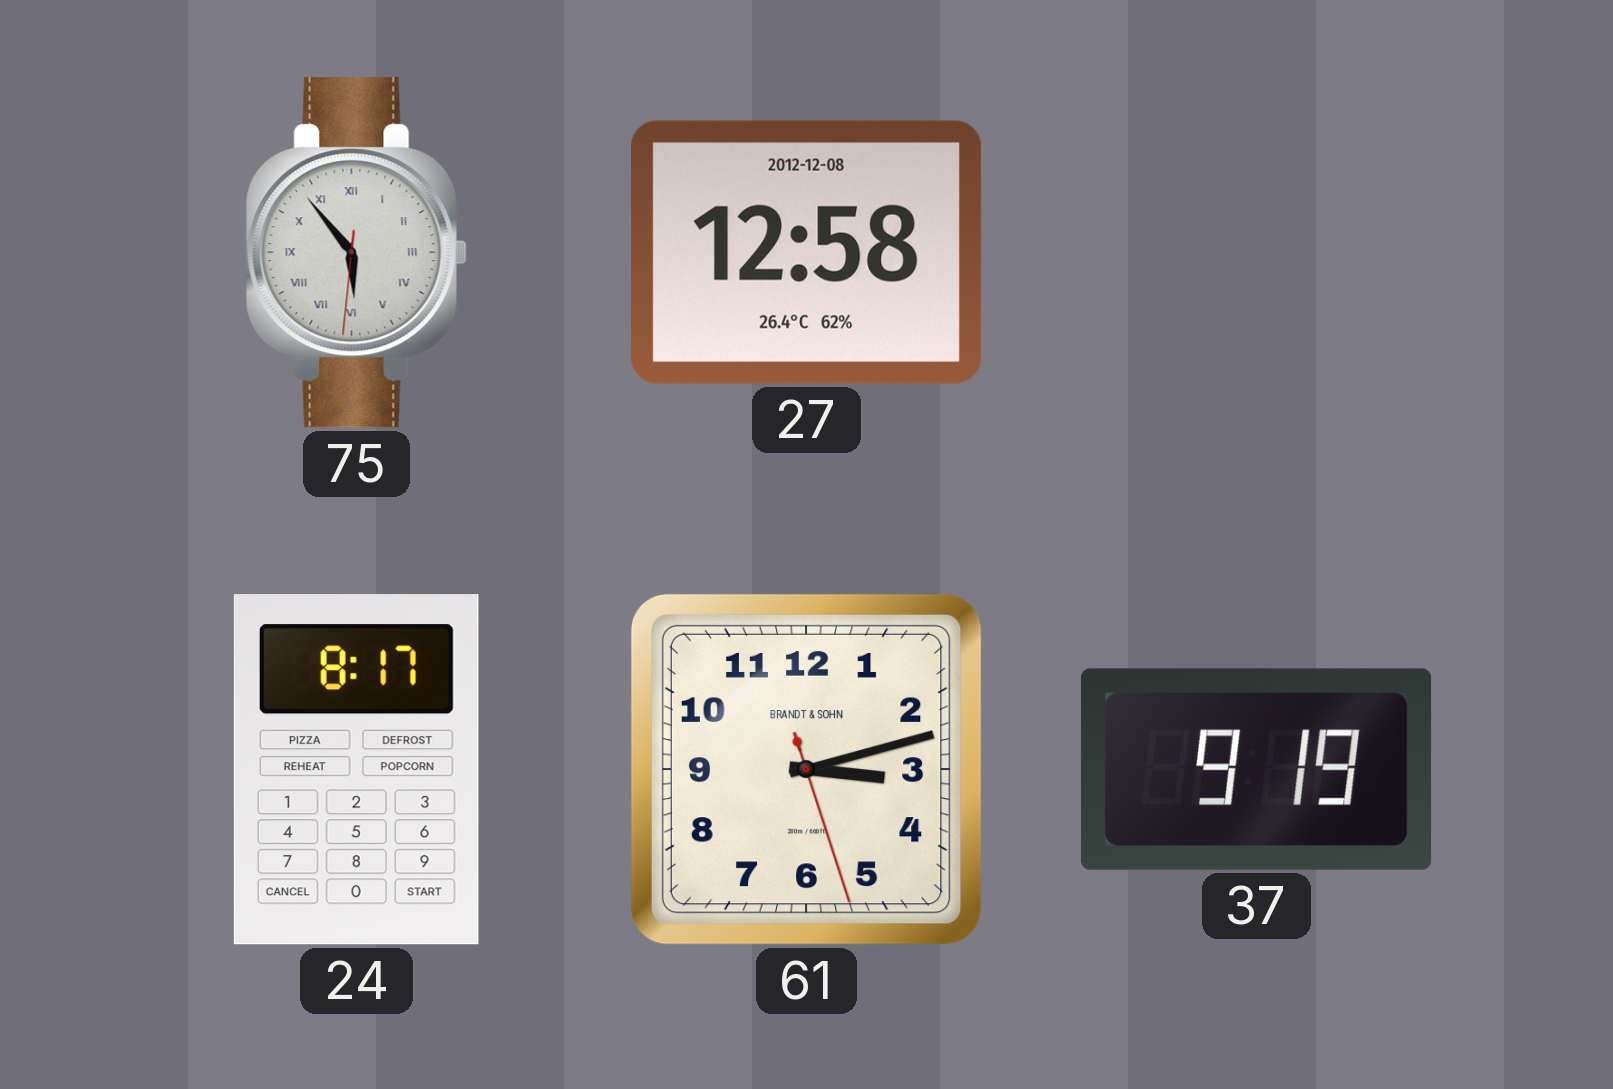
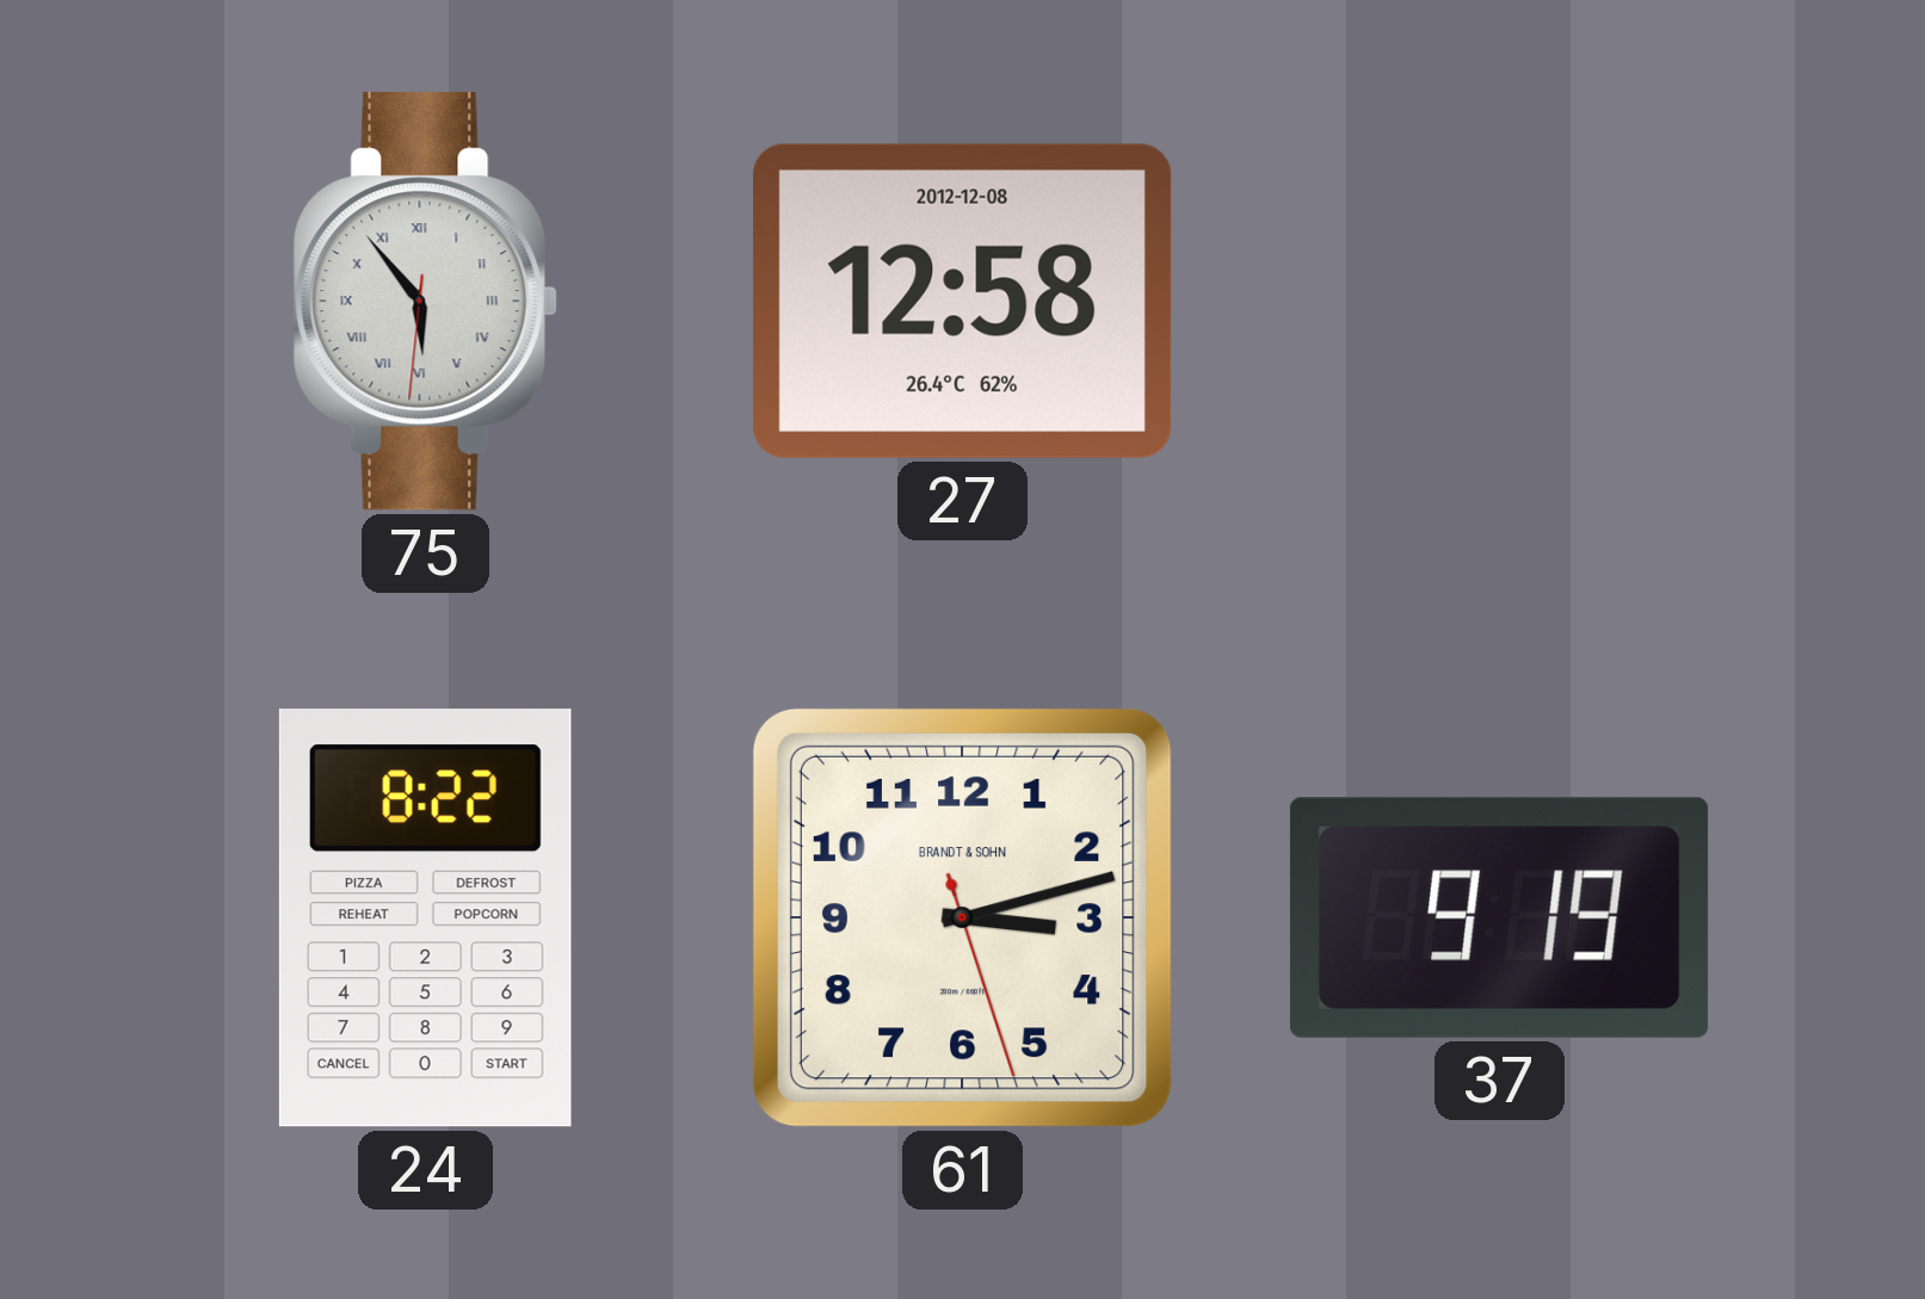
24: 8:17 -> 8:22
